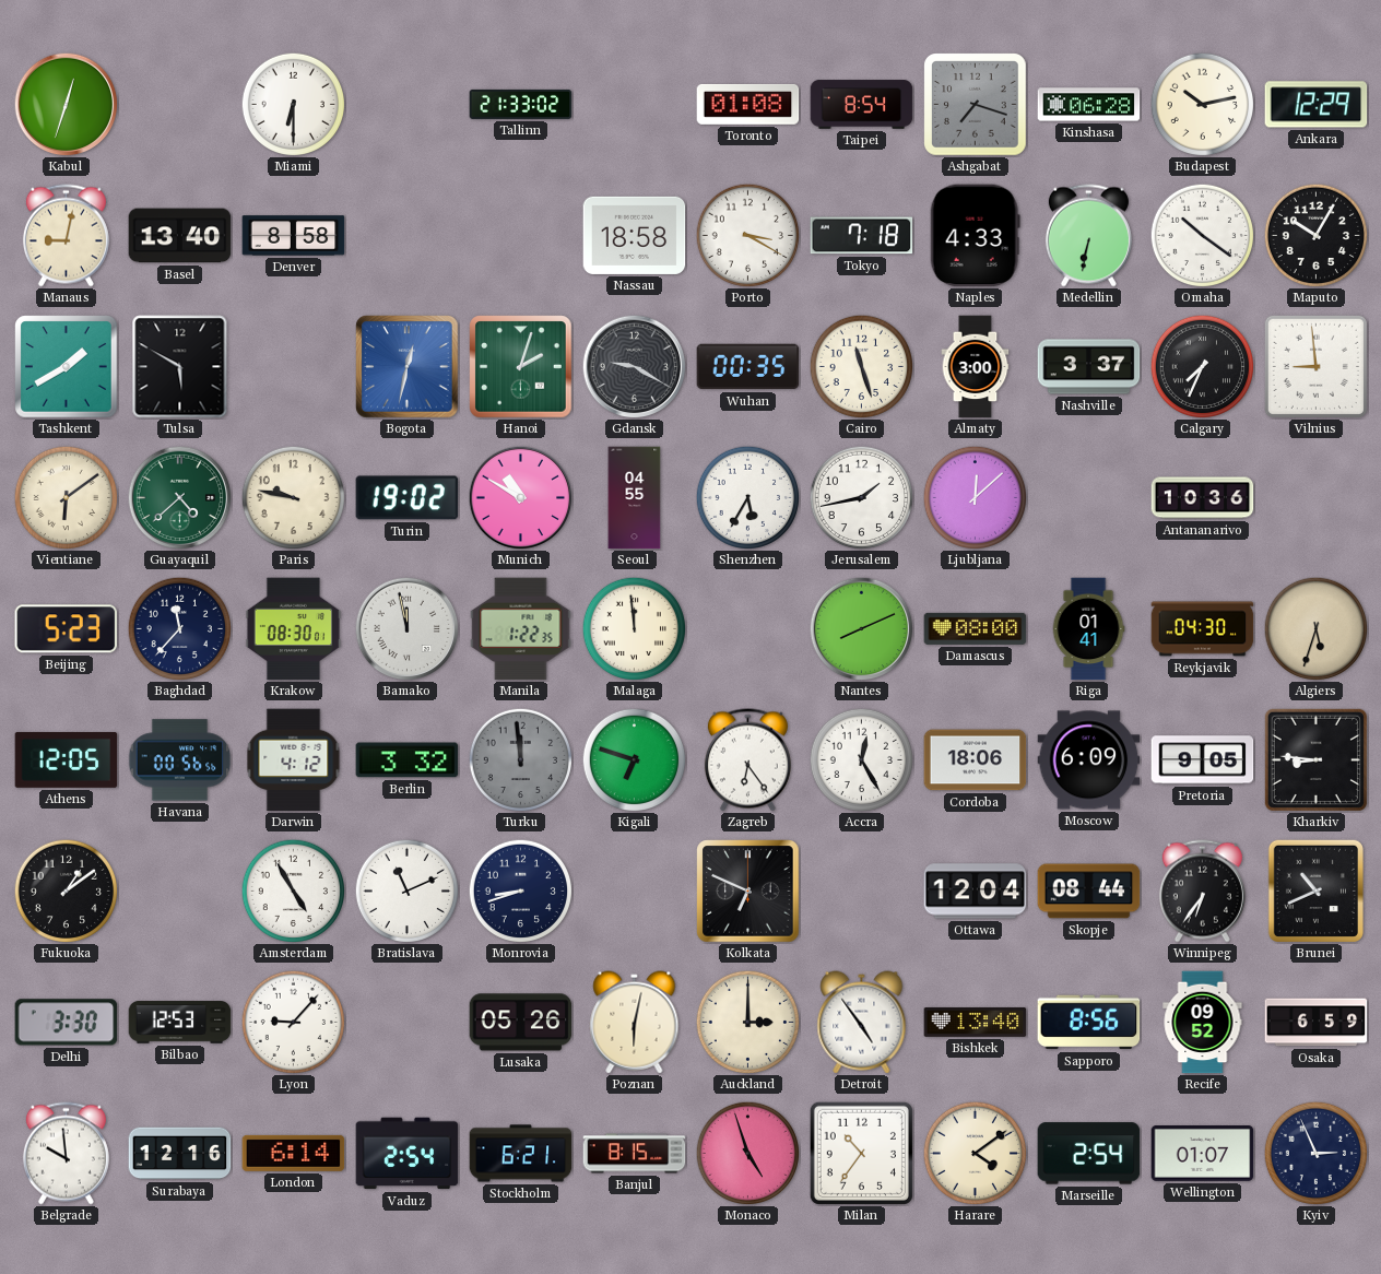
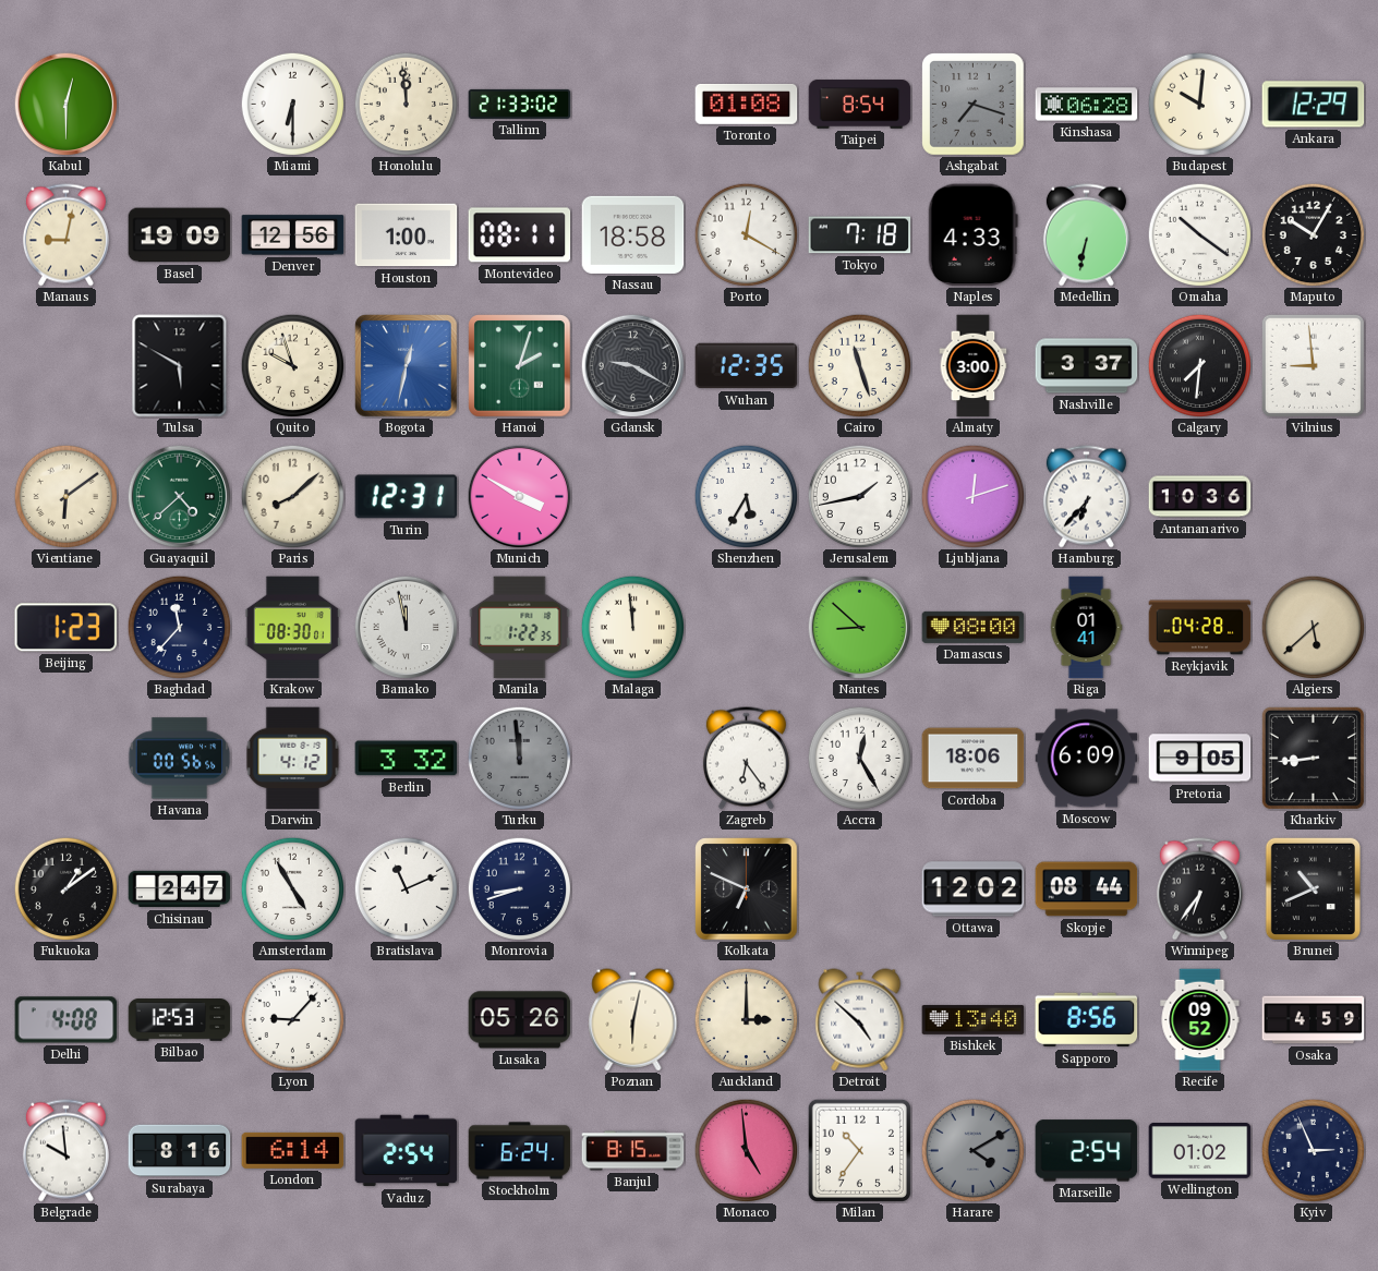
Kabul: 12:33 -> 12:30
Honolulu: none -> 11:59
Budapest: 10:13 -> 10:01
Basel: 13:40 -> 19:09
Denver: 8:58 -> 12:56
Houston: none -> 1:00
Montevideo: none -> 08:11
Porto: 3:20 -> 12:20
Tashkent: 1:40 -> none
Quito: none -> 9:57
Wuhan: 00:35 -> 12:35
Calgary: 7:34 -> 7:31
Paris: 9:47 -> 8:08
Turin: 19:02 -> 12:31
Munich: 10:50 -> 3:50
Seoul: 04:55 -> none
Ljubljana: 12:08 -> 12:12
Hamburg: none -> 6:37
Beijing: 5:23 -> 1:23
Nantes: 8:11 -> 8:52
Reykjavik: 04:30 -> 04:28
Algiers: 5:33 -> 5:38
Athens: 12:05 -> none
Kigali: 6:48 -> none
Kharkiv: 8:46 -> 8:44
Chisinau: none -> 2:47
Ottawa: 12:04 -> 12:02
Delhi: 3:30 -> 4:08
Detroit: 4:54 -> 4:52
Osaka: 6:59 -> 4:59
Surabaya: 12:16 -> 8:16
Stockholm: 6:21 -> 6:24
Monaco: 4:57 -> 4:59
Harare: 4:09 -> 4:10
Harare dial: cream -> grey
Wellington: 01:07 -> 01:02
